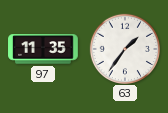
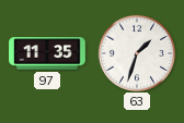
63: 1:36 -> 1:33
